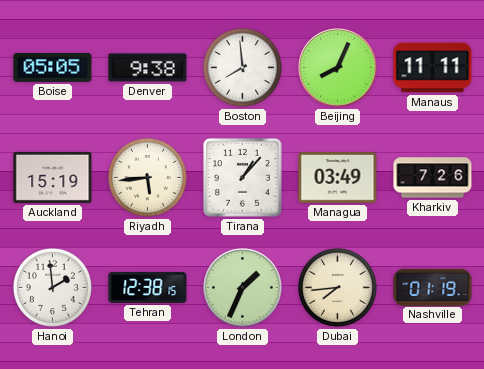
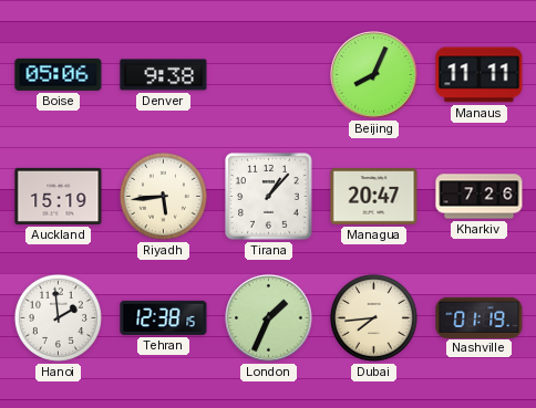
Boise: 05:05 -> 05:06
Boston: 7:59 -> none
Managua: 03:49 -> 20:47
